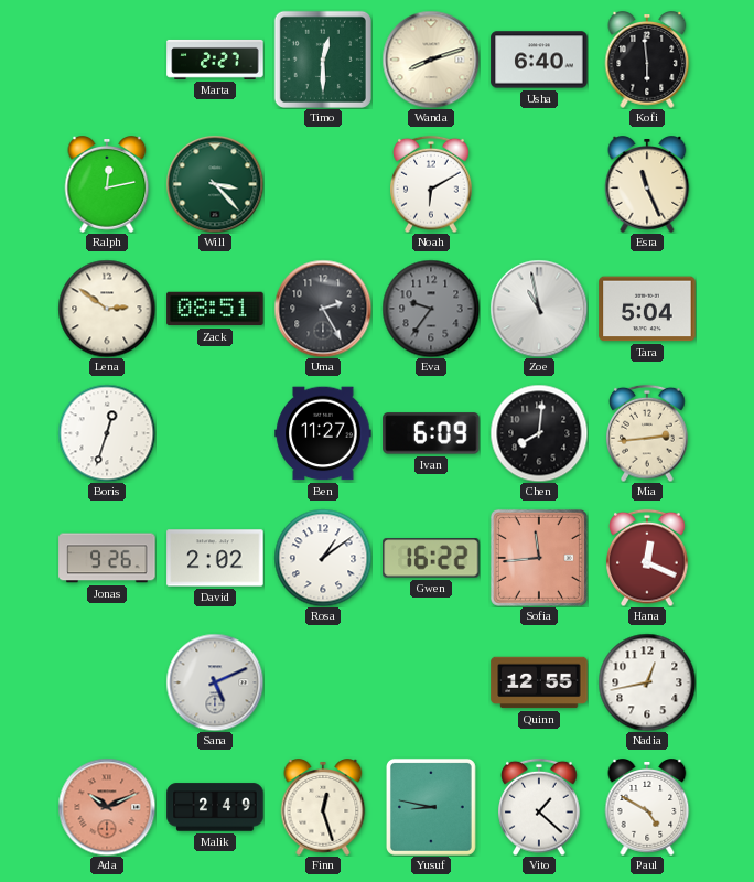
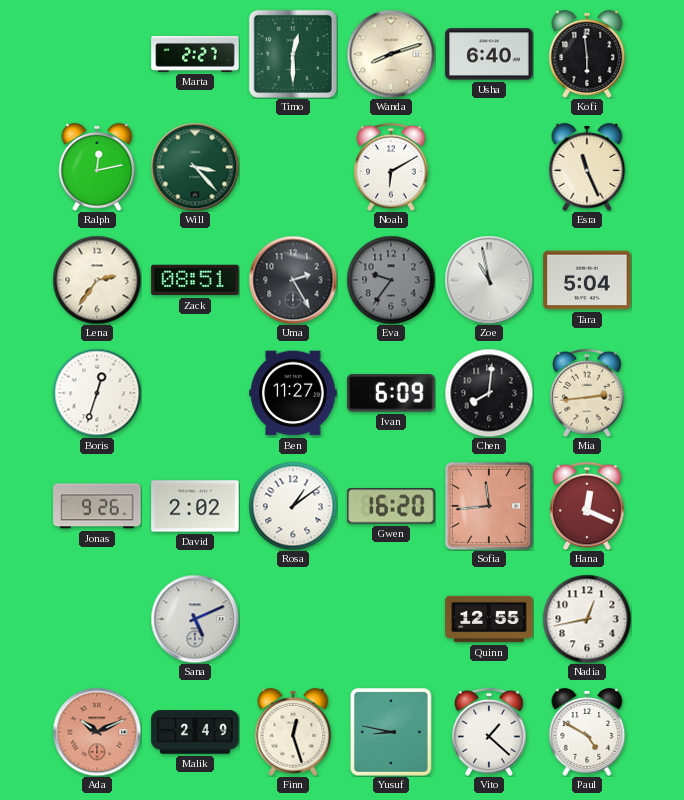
Lena: 2:51 -> 2:36
Gwen: 16:22 -> 16:20
